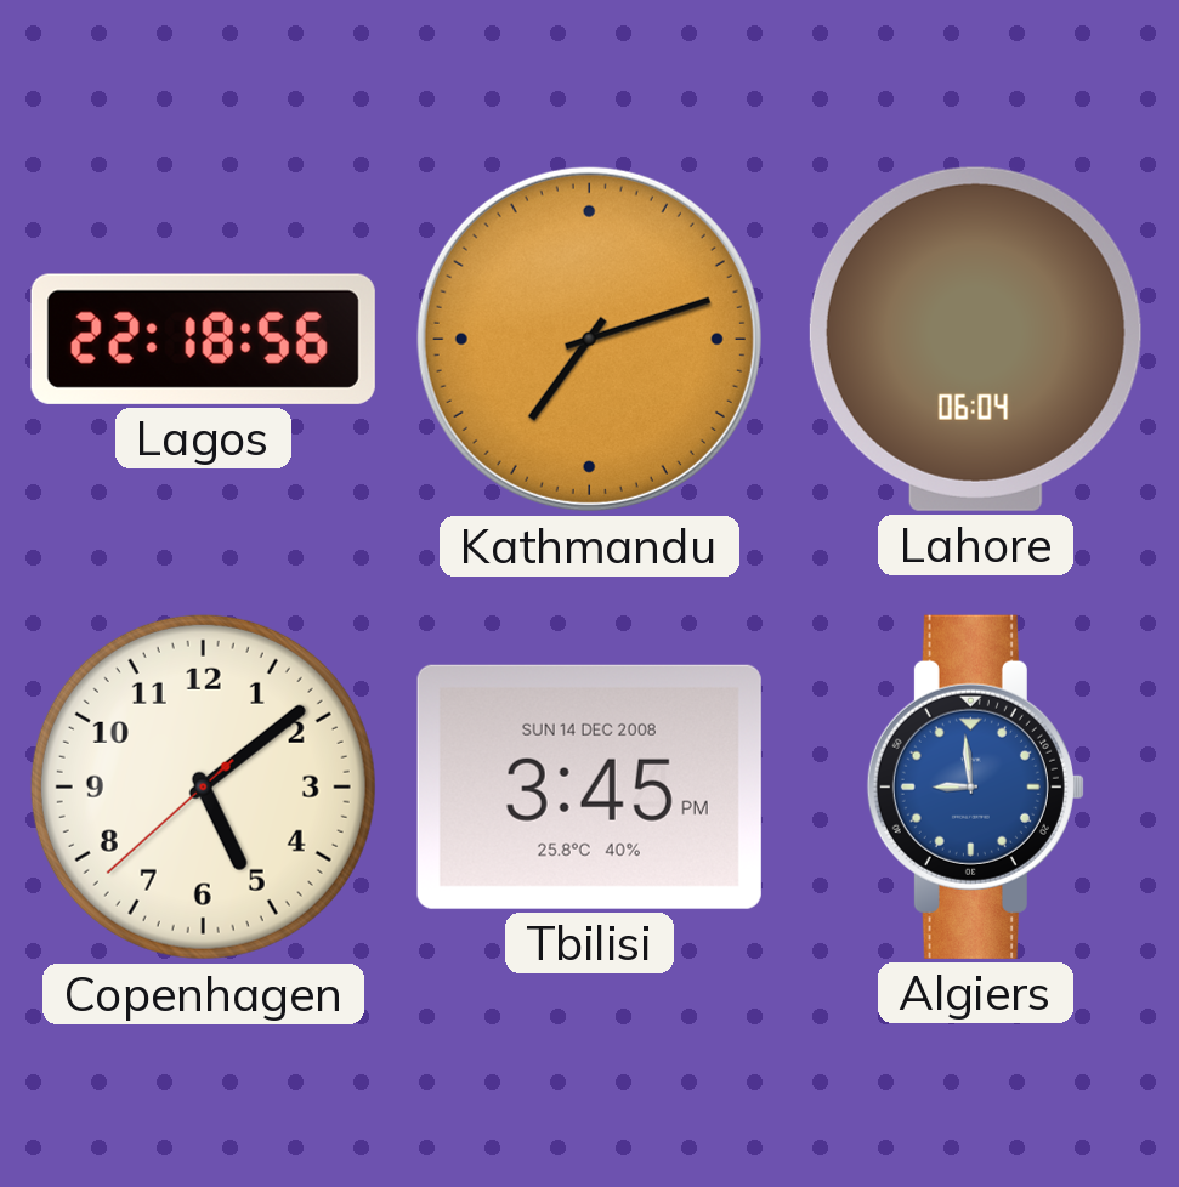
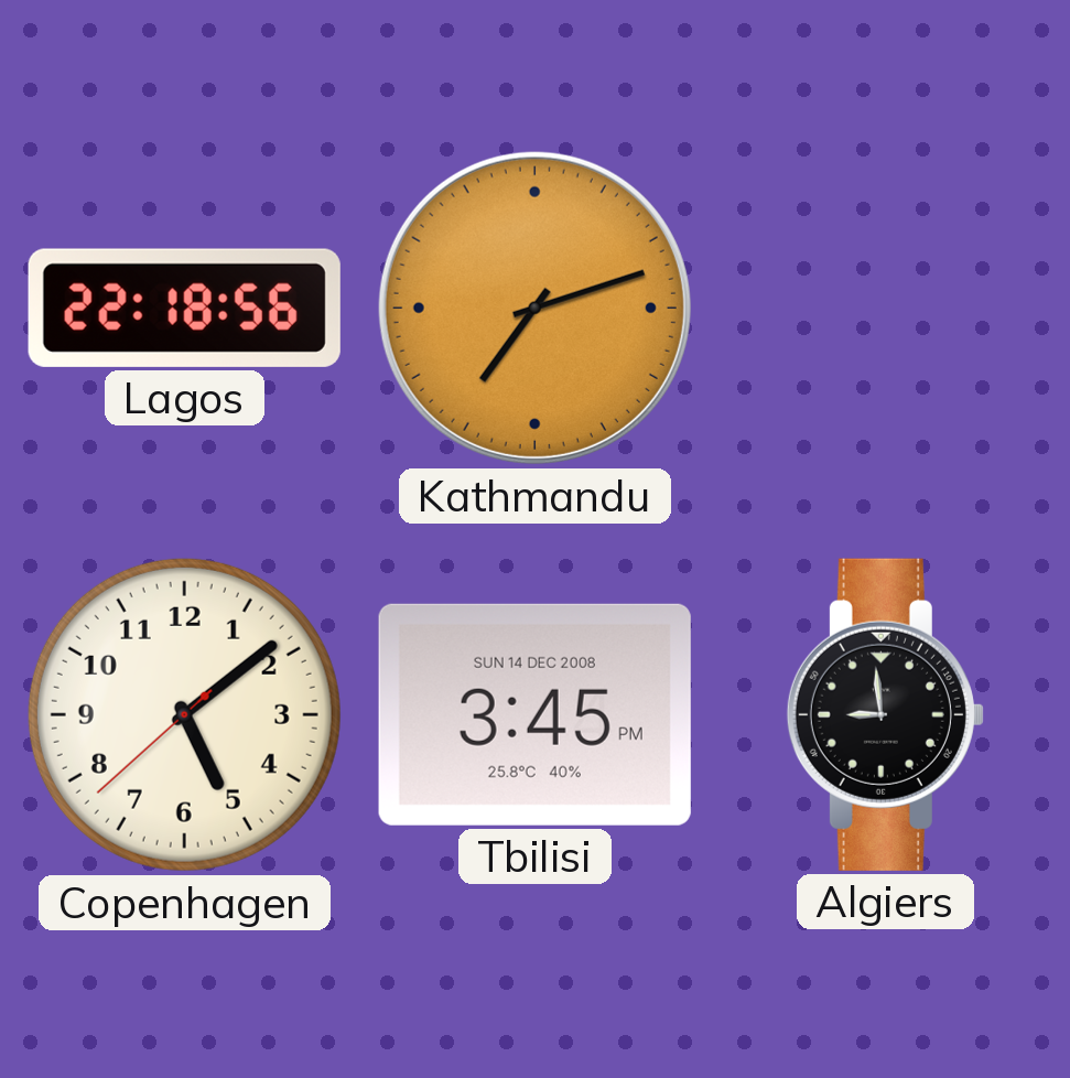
Lahore: 06:04 -> none
Algiers dial: blue -> black
